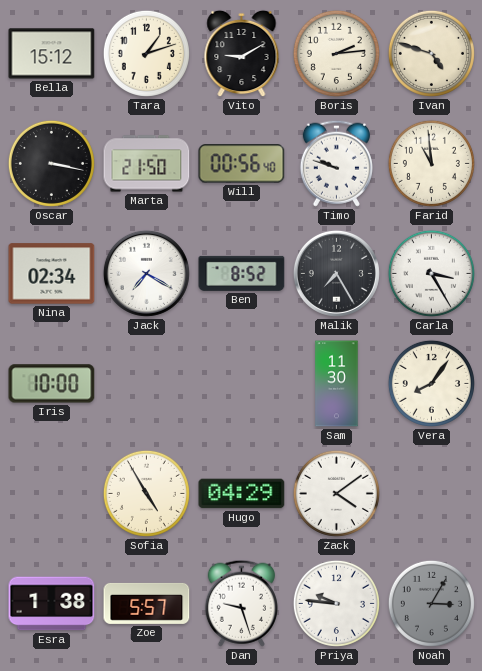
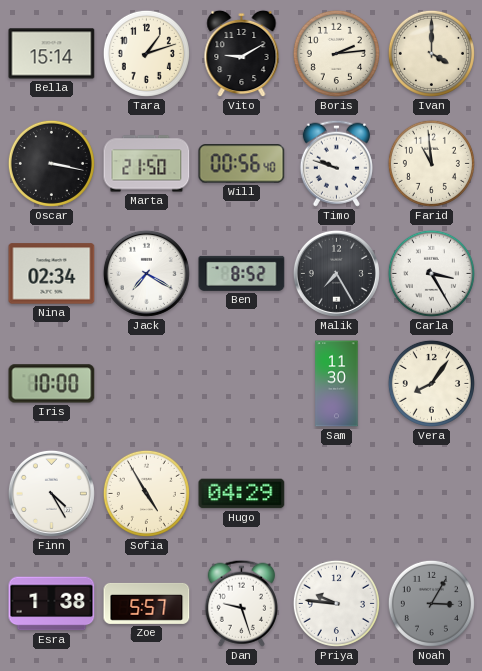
Bella: 15:12 -> 15:14
Ivan: 4:48 -> 4:00
Finn: none -> 4:25
Zack: 4:09 -> none
